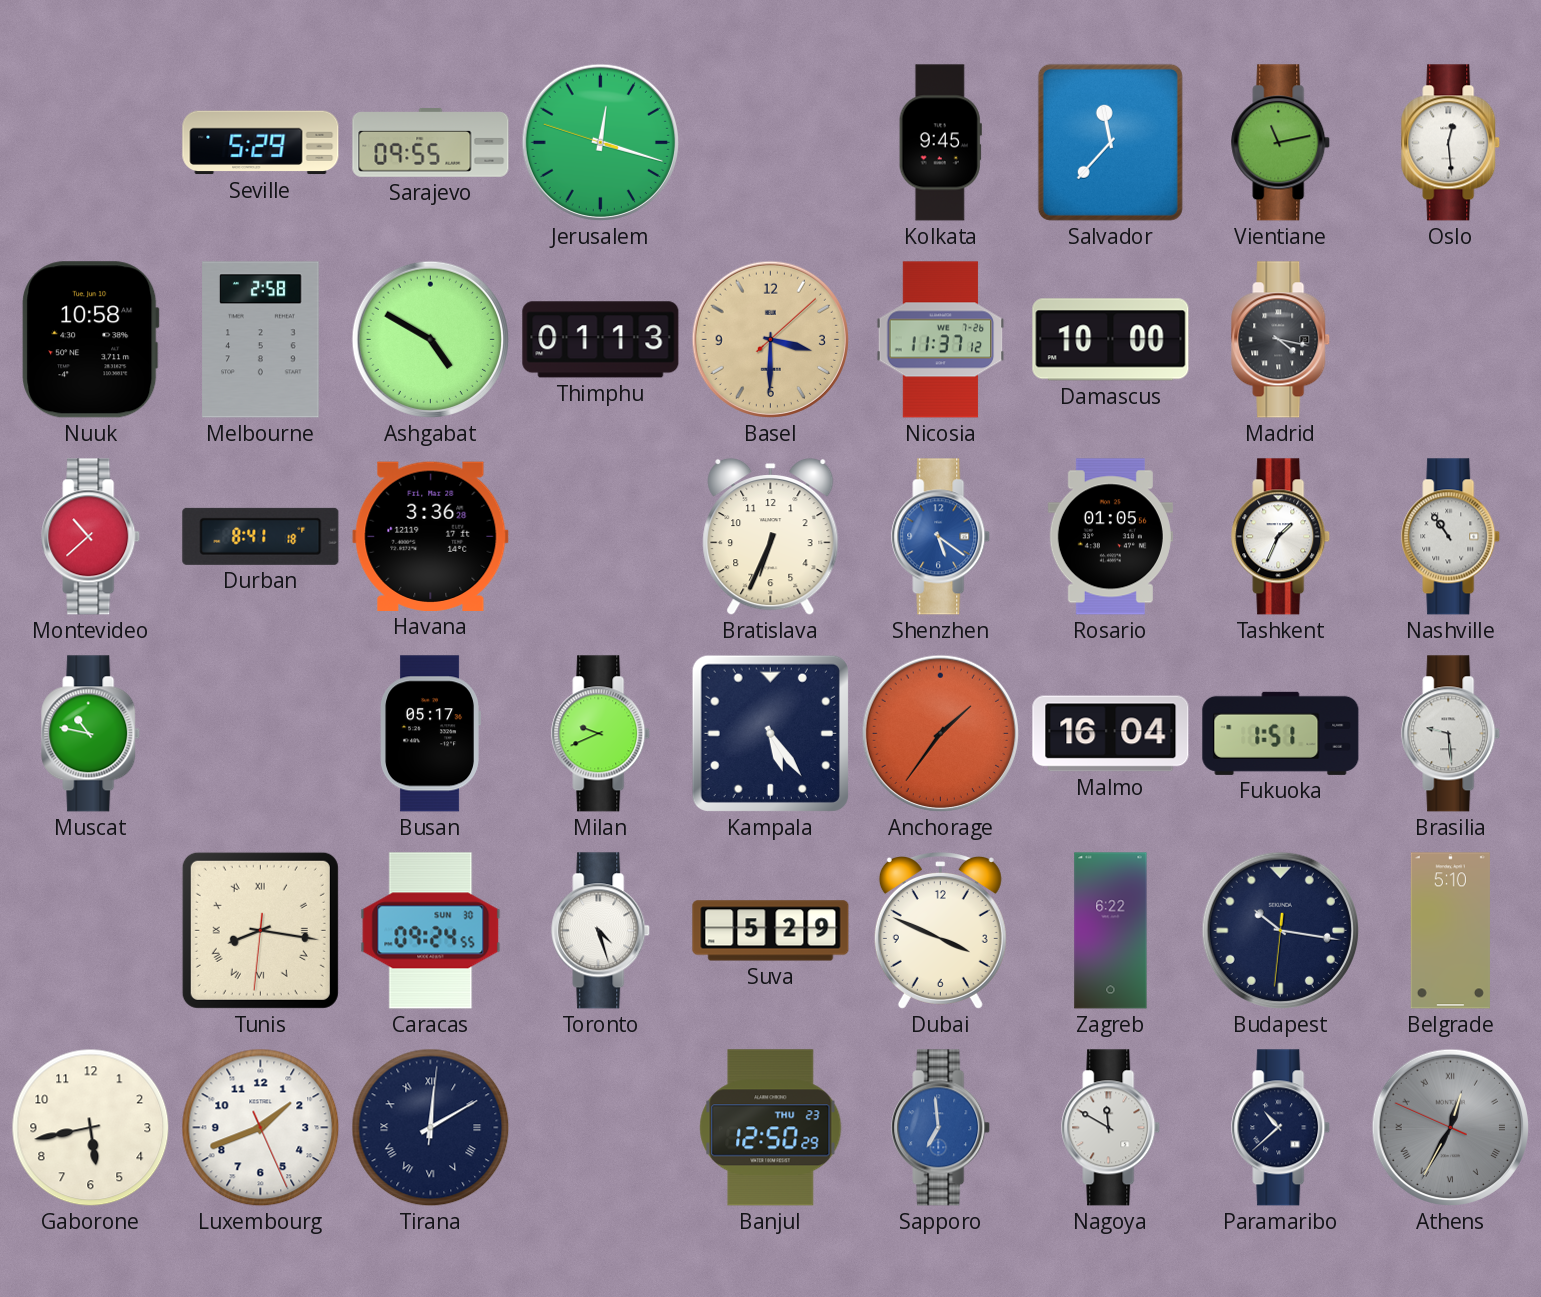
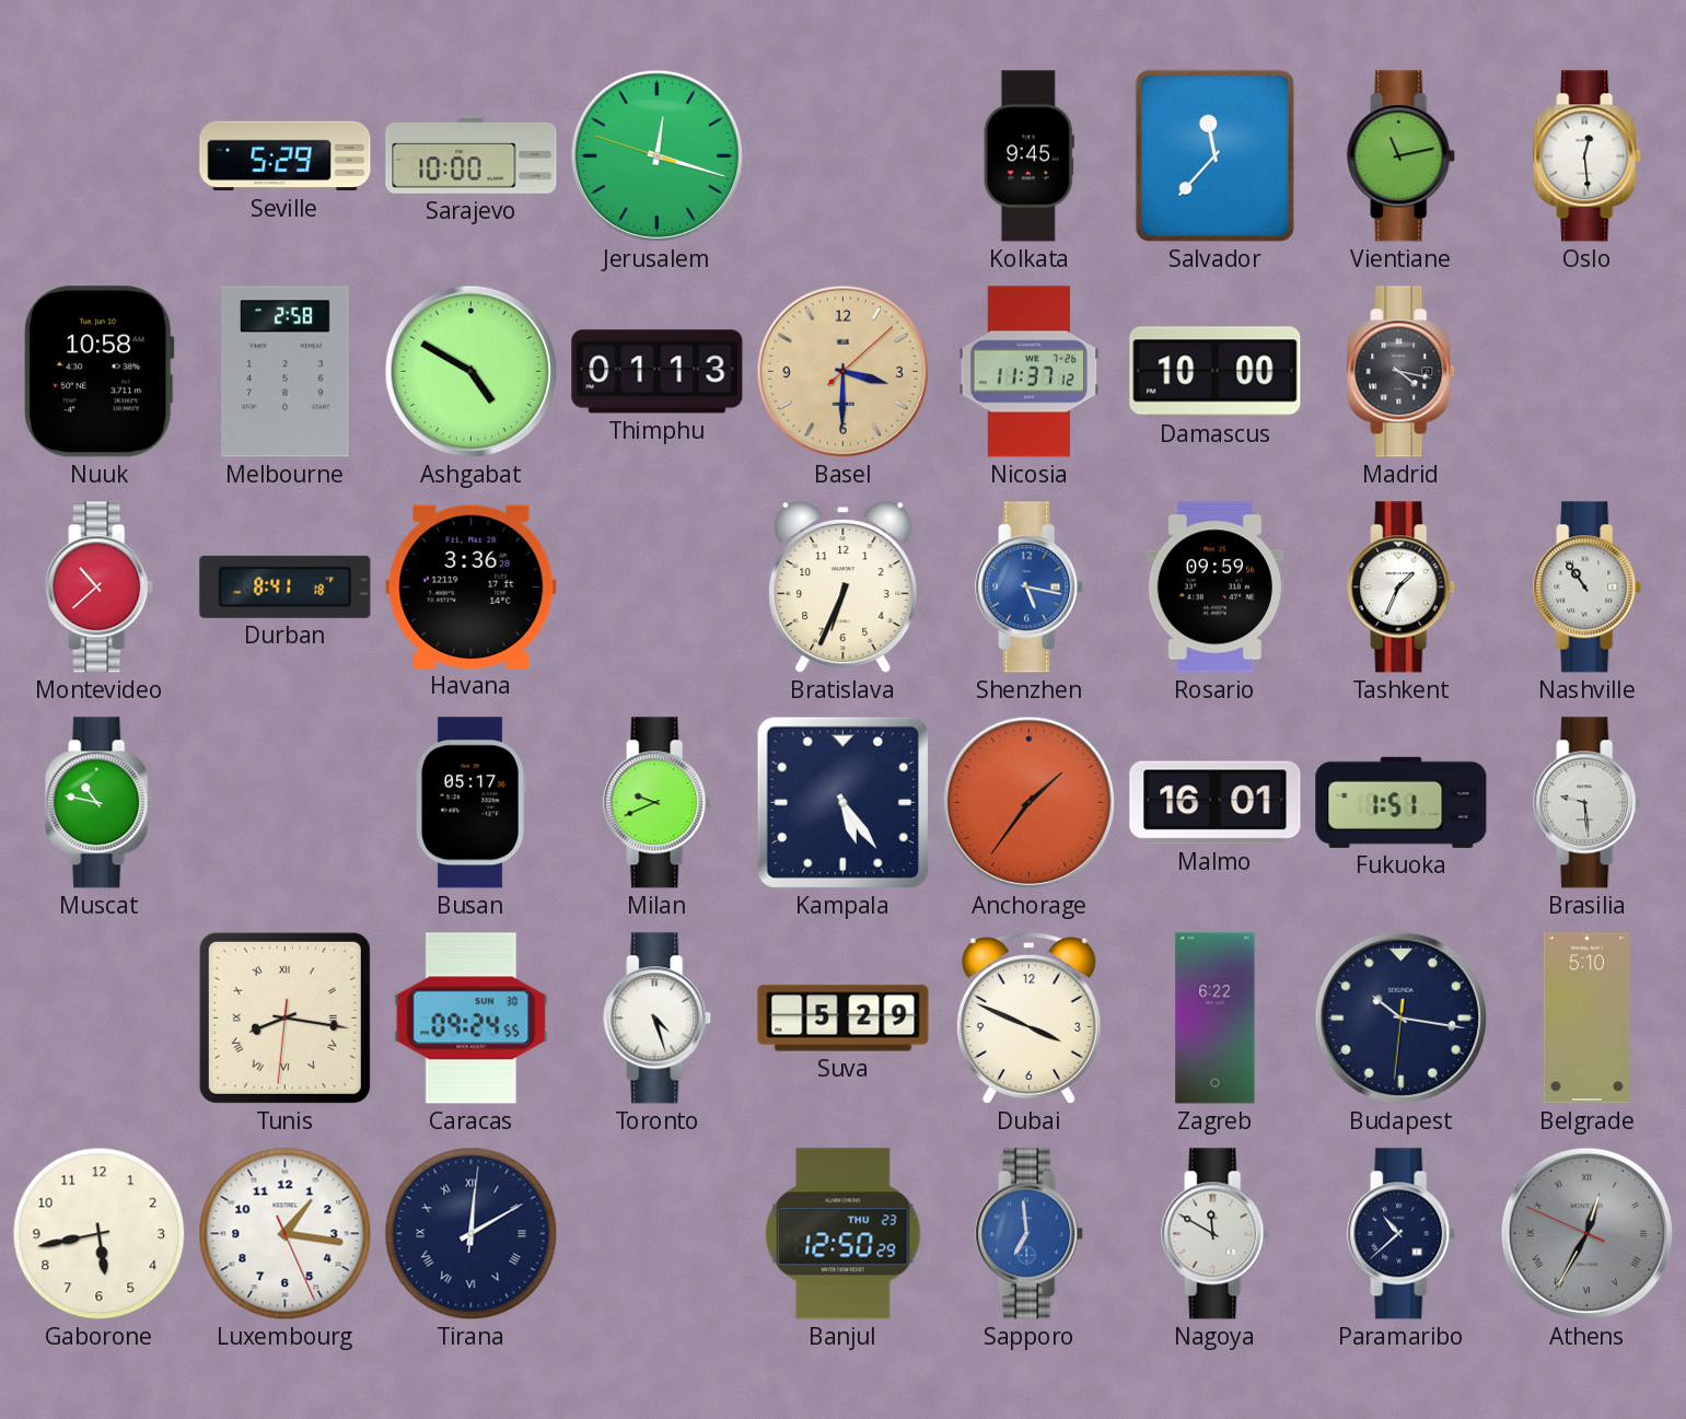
Sarajevo: 09:55 -> 10:00
Shenzhen: 5:21 -> 5:17
Rosario: 01:05 -> 09:59
Malmo: 16:04 -> 16:01
Luxembourg: 1:41 -> 1:16
